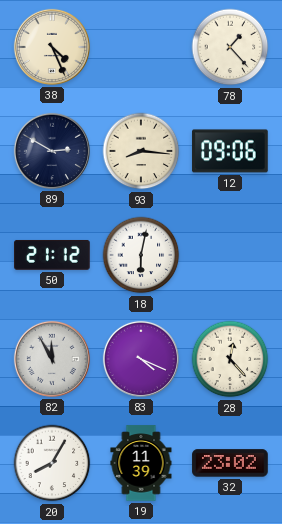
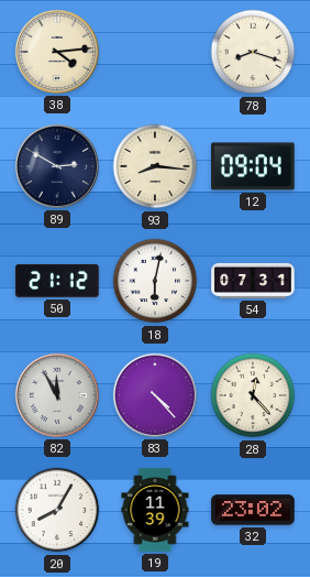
38: 4:26 -> 4:14
78: 1:23 -> 8:18
12: 09:06 -> 09:04
54: none -> 07:31
83: 4:19 -> 4:23
